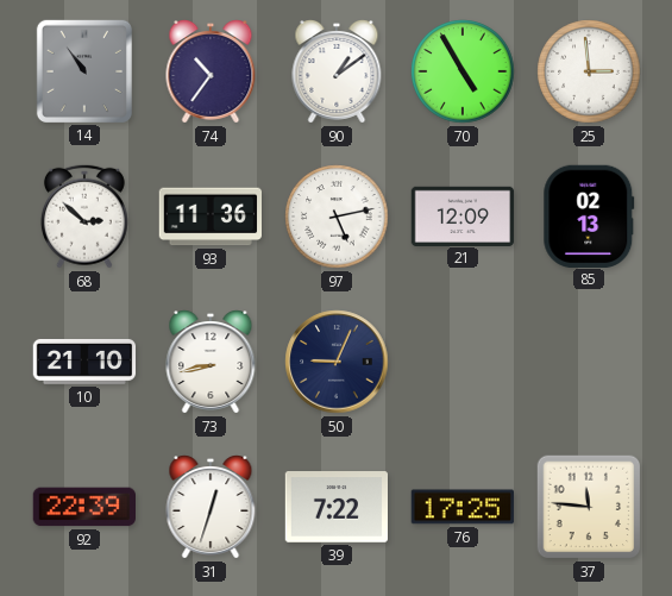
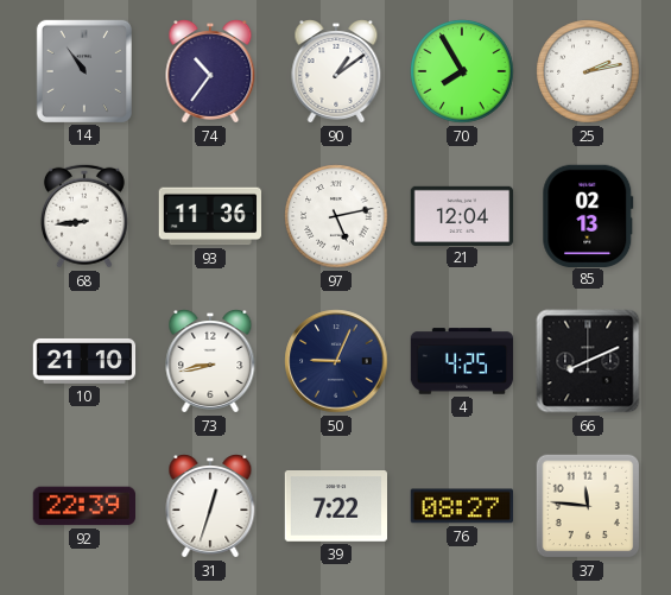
70: 4:55 -> 7:55
25: 2:59 -> 2:13
68: 2:52 -> 8:44
21: 12:09 -> 12:04
4: none -> 4:25
66: none -> 8:11
76: 17:25 -> 08:27
